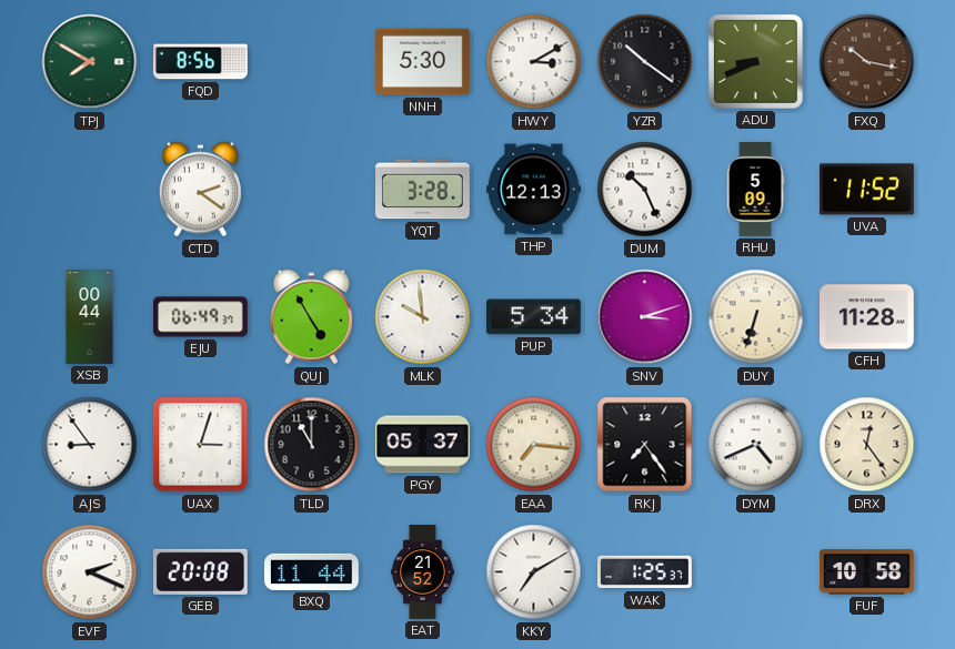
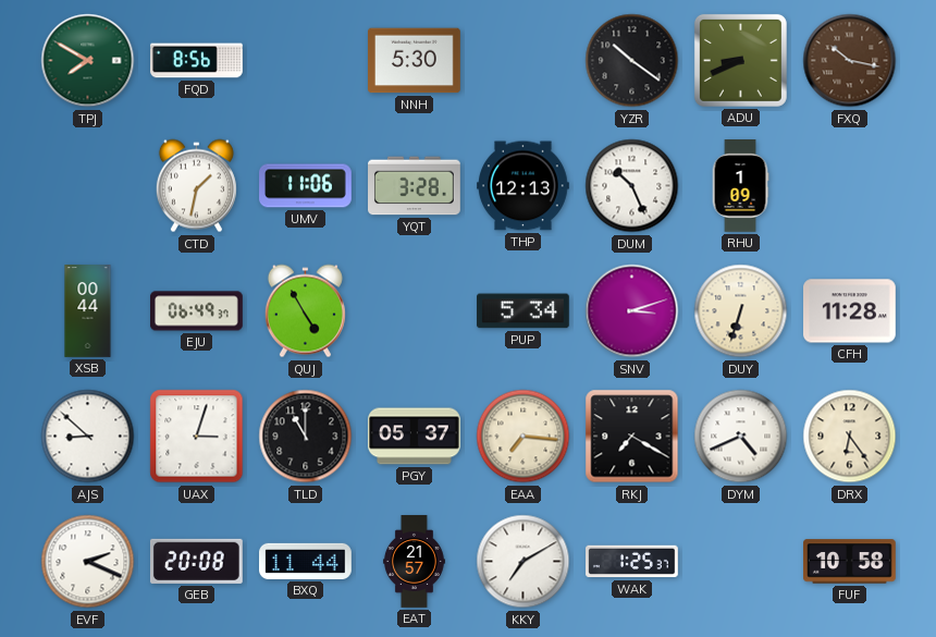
HWY: 3:10 -> none
CTD: 2:21 -> 1:32
UMV: none -> 11:06
RHU: 5:09 -> 1:09
UVA: 11:52 -> none
MLK: 9:59 -> none
AJS: 8:54 -> 8:52
RKJ: 7:24 -> 7:20
DRX: 12:24 -> 6:24
EAT: 21:52 -> 21:57
